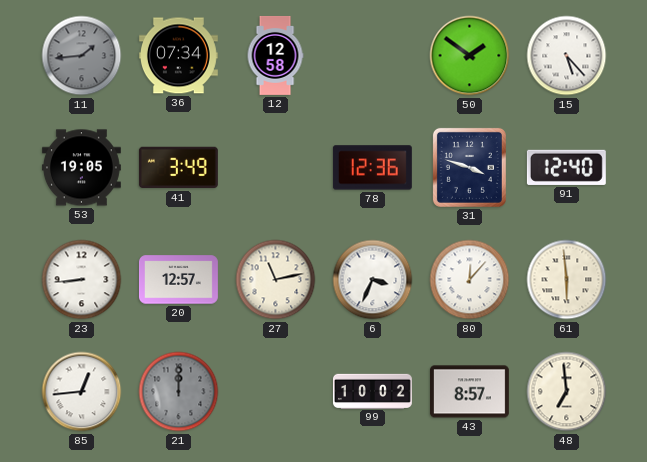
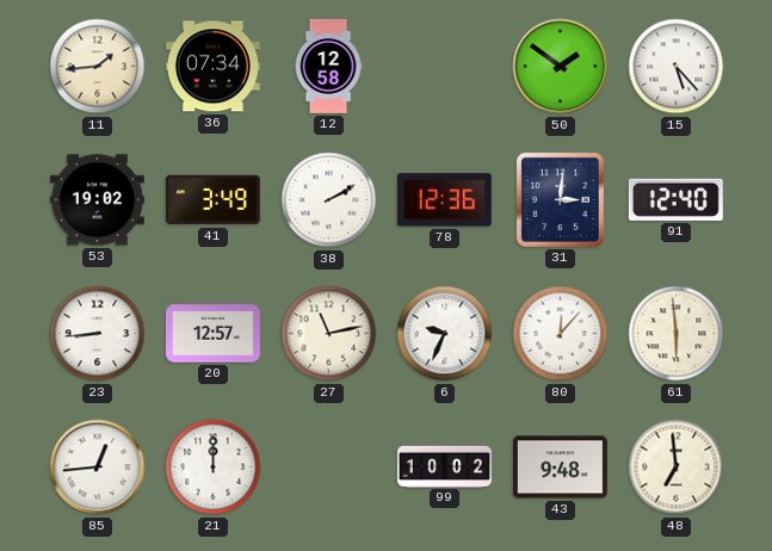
11 dial: grey -> cream
53: 19:05 -> 19:02
38: none -> 2:10
31: 3:48 -> 3:01
6: 3:34 -> 9:34
21 dial: grey -> white
43: 8:57 -> 9:48
